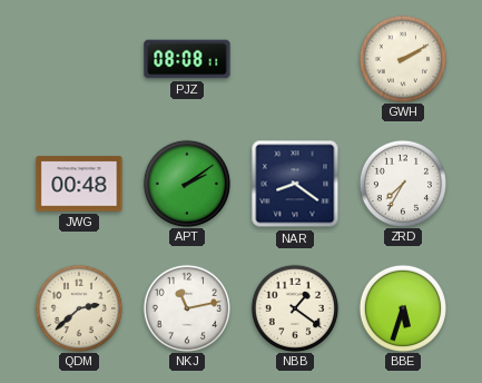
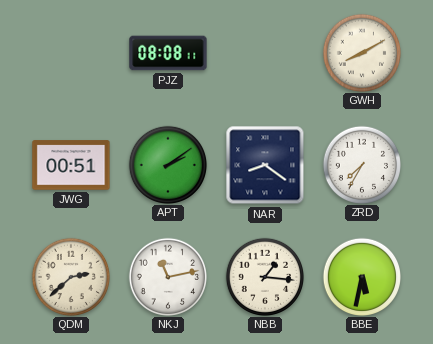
GWH: 2:10 -> 8:10
JWG: 00:48 -> 00:51
NBB: 1:21 -> 1:16
BBE: 5:33 -> 5:32
